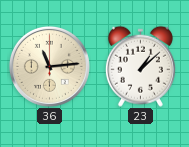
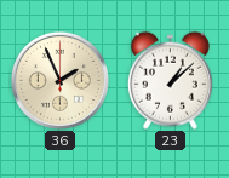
36: 11:14 -> 1:56
